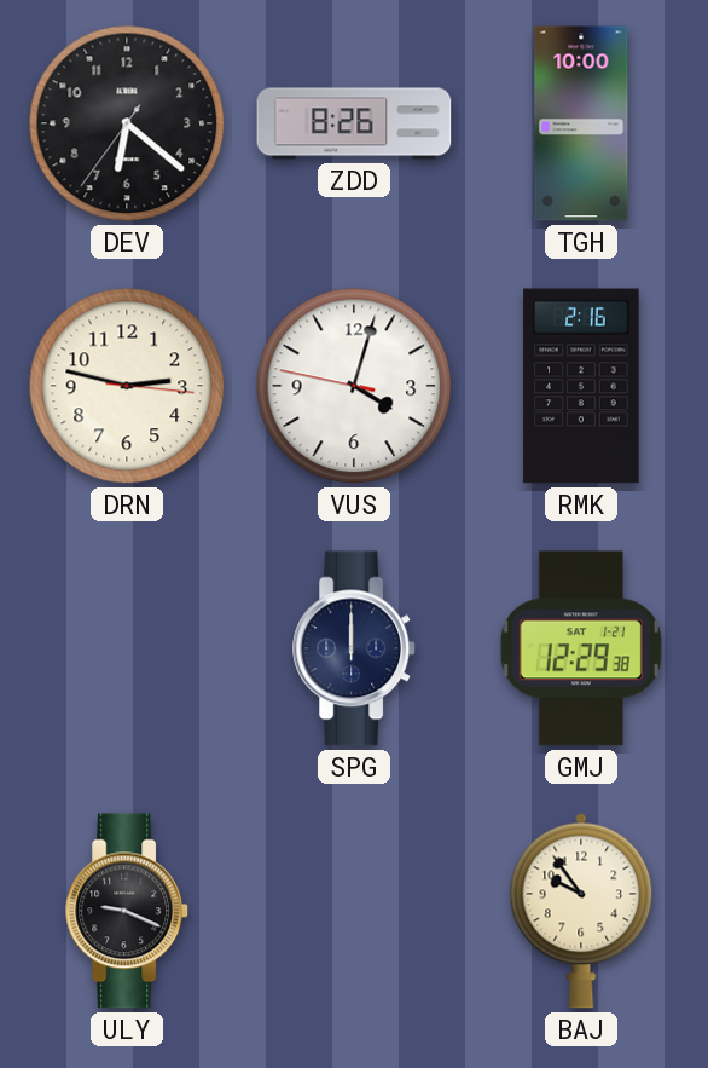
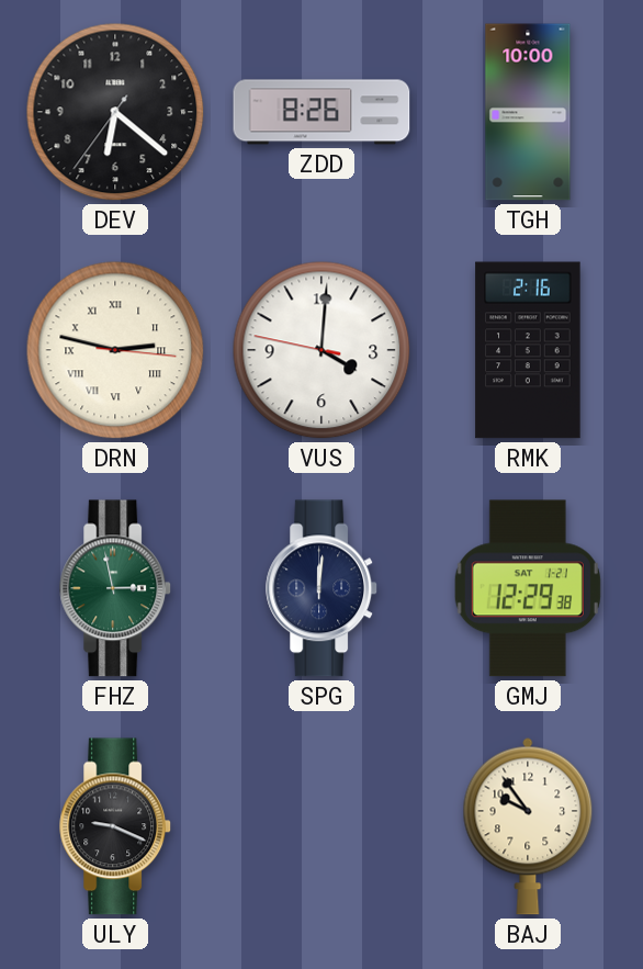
DRN numerals: Arabic -> Roman
VUS: 4:02 -> 4:00
FHZ: none -> 2:58
SPG: 12:00 -> 12:01
